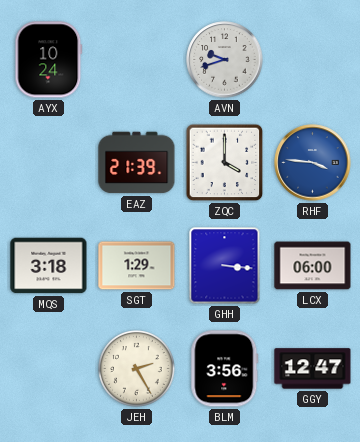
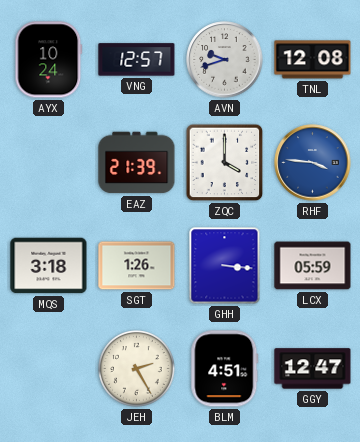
VNG: none -> 12:57
TNL: none -> 12:08
SGT: 1:29 -> 1:26
LCX: 06:00 -> 05:59
BLM: 3:56 -> 4:51
